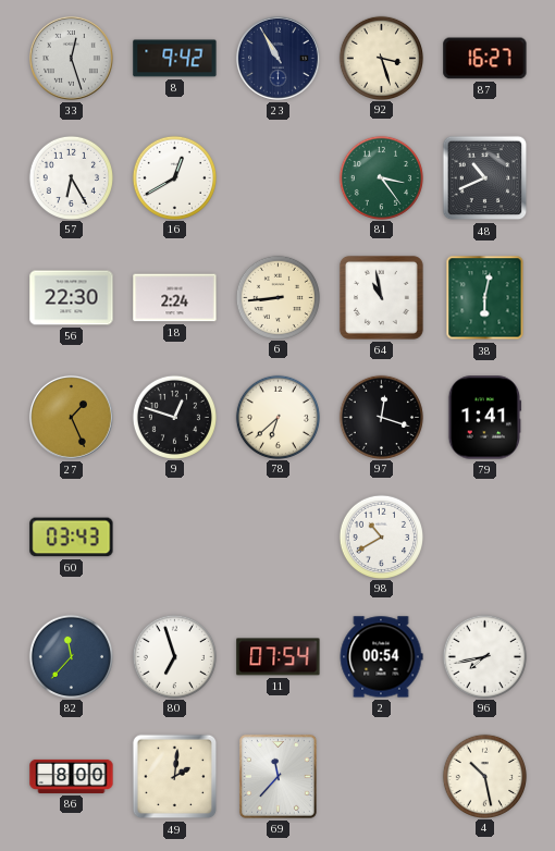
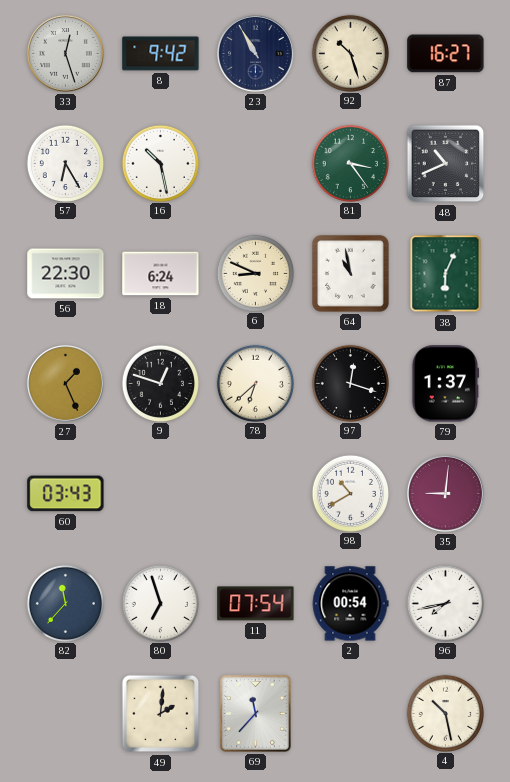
92: 3:27 -> 10:27
16: 12:40 -> 10:28
18: 2:24 -> 6:24
6: 8:44 -> 8:49
38: 6:02 -> 6:04
79: 1:41 -> 1:37
35: none -> 9:01
86: 8:00 -> none
